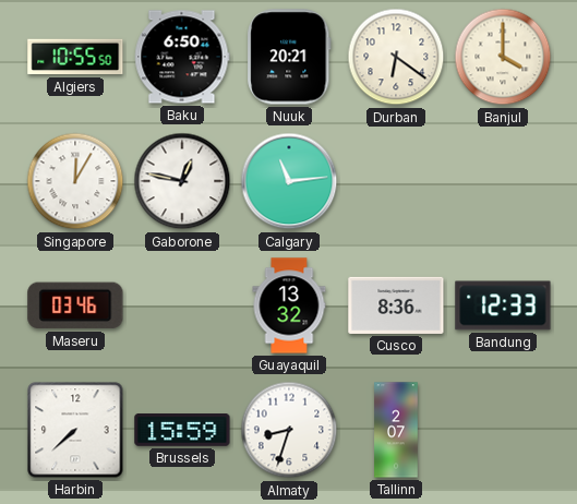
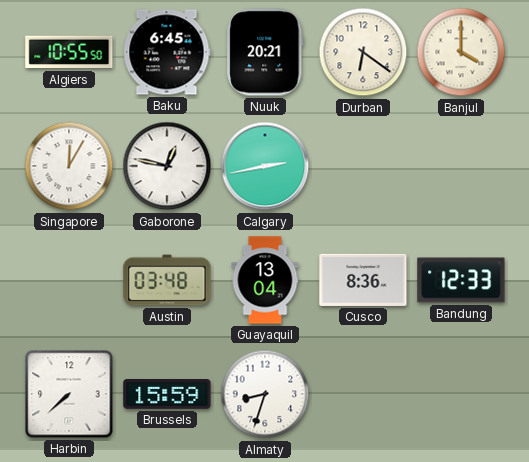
Baku: 6:50 -> 6:45
Calgary: 11:14 -> 2:43
Maseru: 03:46 -> none
Austin: none -> 03:48
Guayaquil: 13:32 -> 13:04
Tallinn: 2:07 -> none
